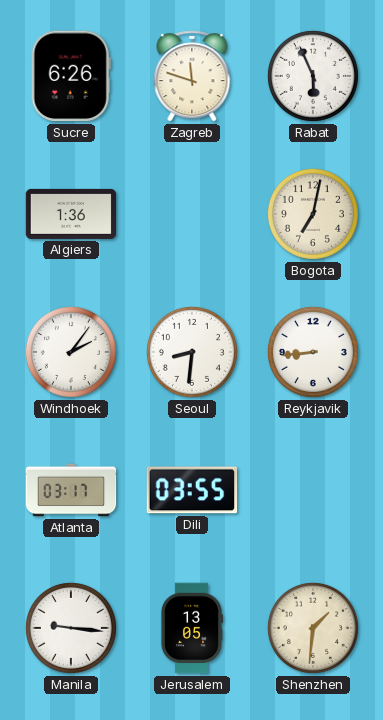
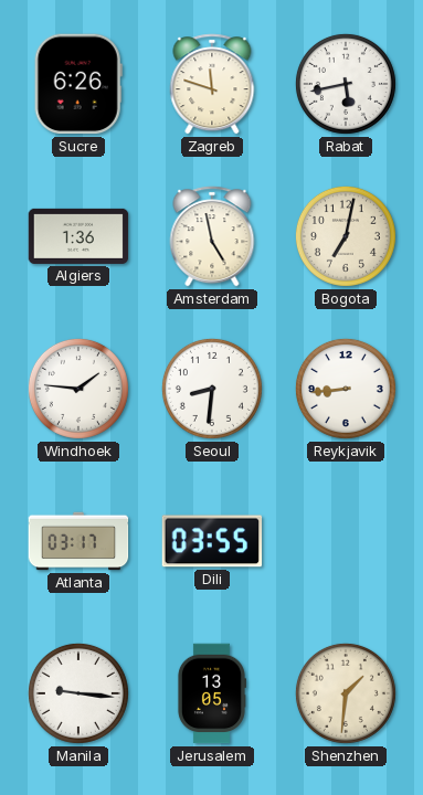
Rabat: 5:56 -> 5:43
Amsterdam: none -> 4:58
Windhoek: 2:06 -> 1:46
